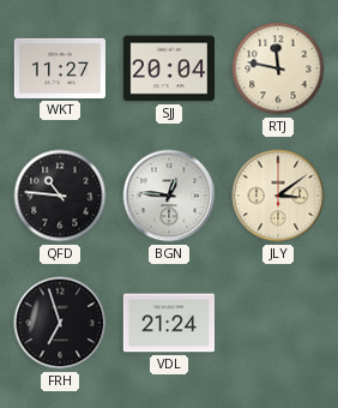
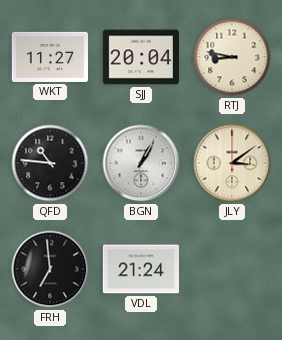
RTJ: 11:47 -> 8:47
BGN: 12:46 -> 1:05
FRH: 6:57 -> 6:59
